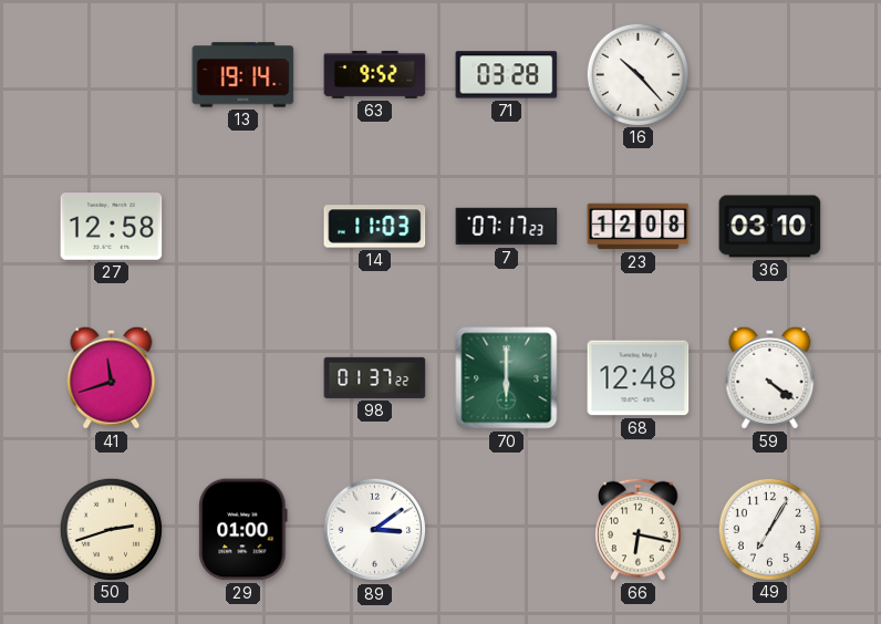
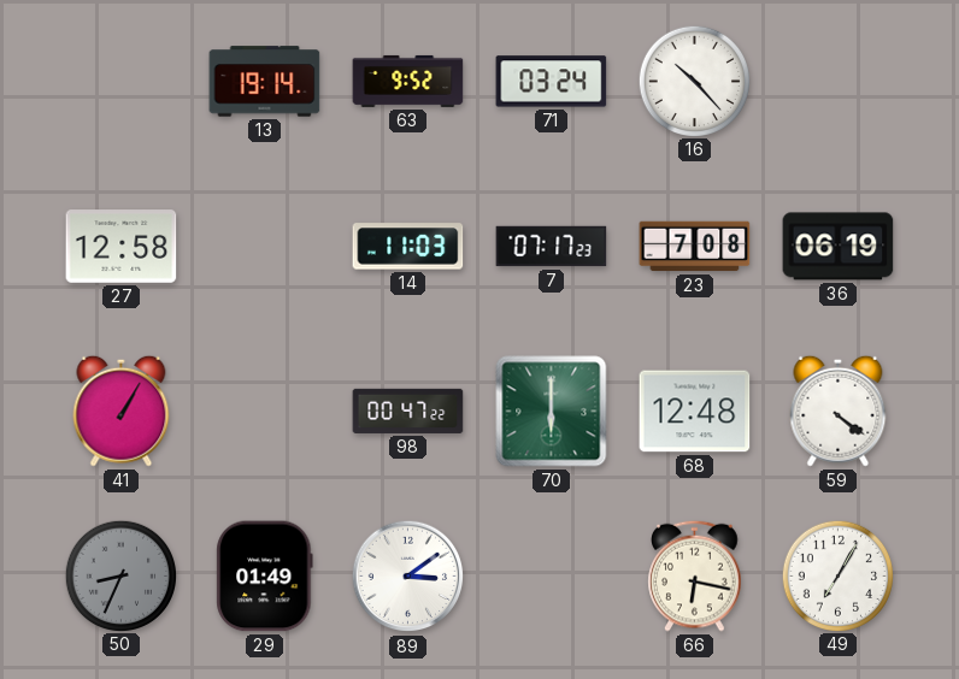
71: 03:28 -> 03:24
23: 12:08 -> 7:08
36: 03:10 -> 06:19
41: 11:42 -> 1:05
98: 01:37 -> 00:47
50: 2:42 -> 8:34
50 dial: cream -> grey
29: 01:00 -> 01:49
